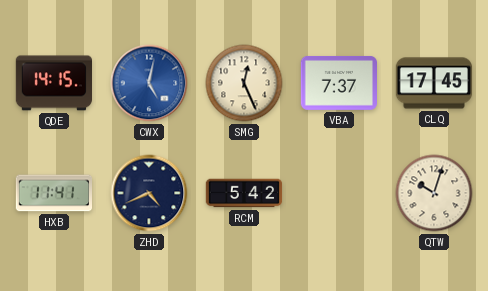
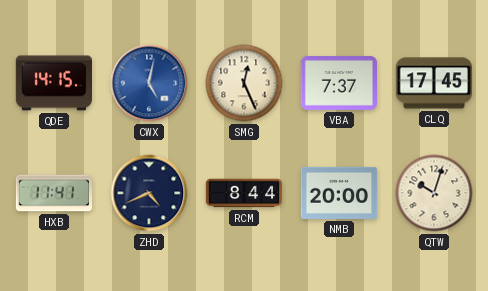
RCM: 5:42 -> 8:44
NMB: none -> 20:00
